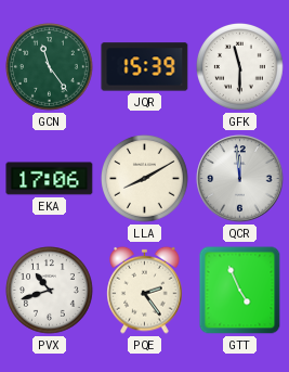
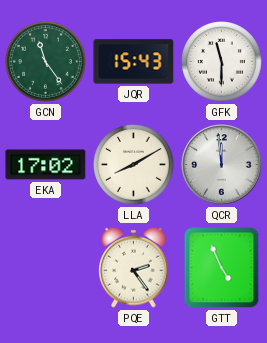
JQR: 15:39 -> 15:43
EKA: 17:06 -> 17:02
PVX: 10:42 -> none
